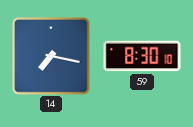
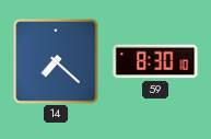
14: 7:17 -> 7:22
